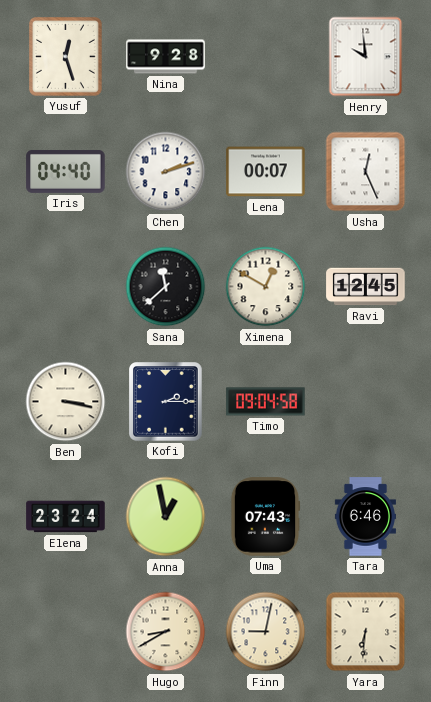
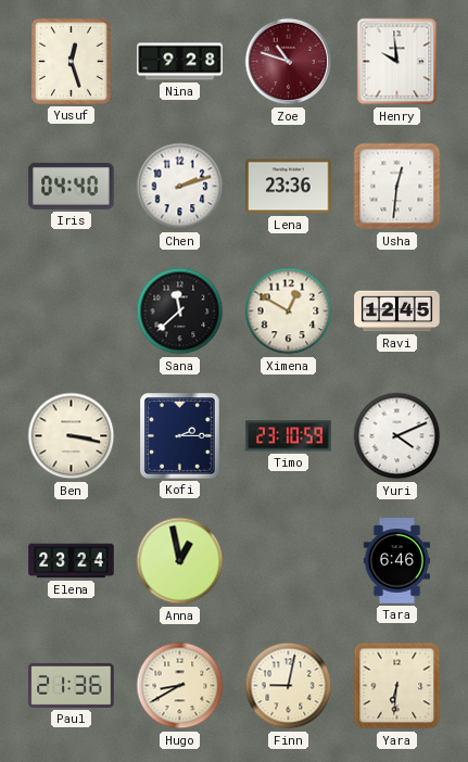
Zoe: none -> 10:48
Lena: 00:07 -> 23:36
Usha: 12:26 -> 12:31
Timo: 09:04 -> 23:10
Yuri: none -> 4:11
Uma: 07:43 -> none
Paul: none -> 21:36
